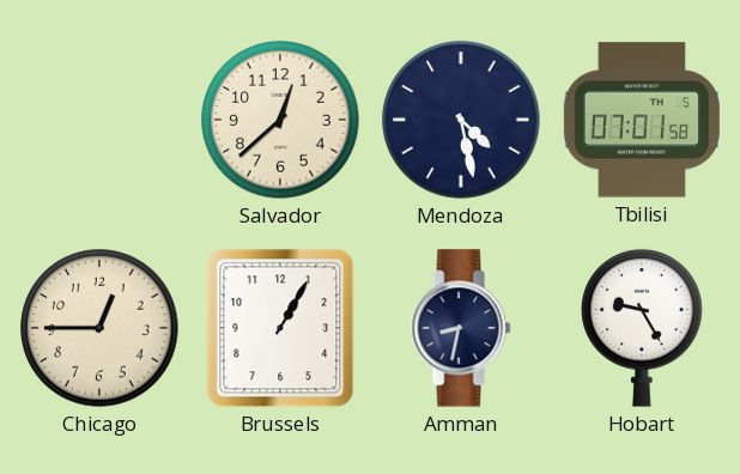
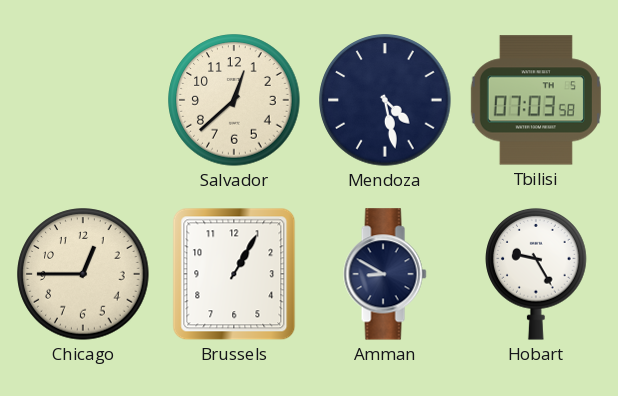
Tbilisi: 07:01 -> 07:03
Amman: 8:32 -> 8:50
